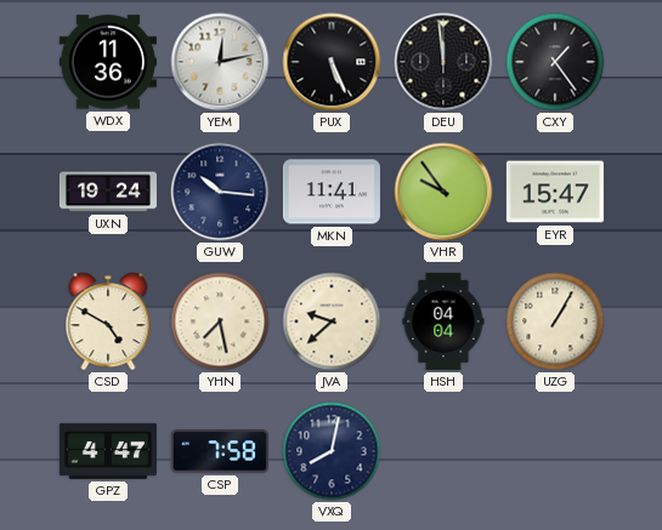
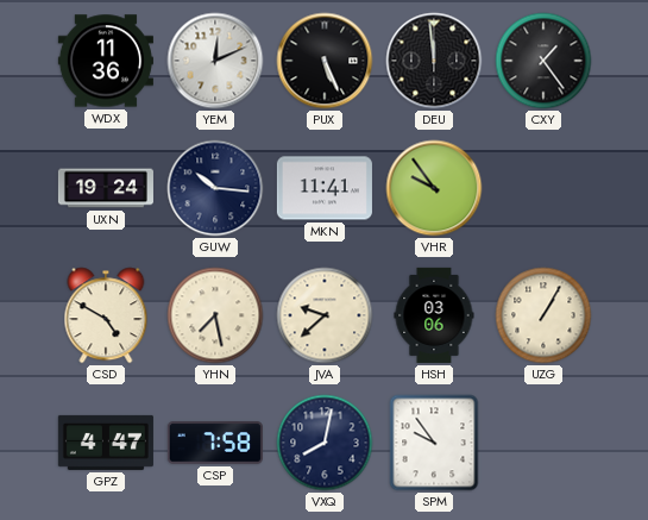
YEM: 12:13 -> 12:11
EYR: 15:47 -> none
HSH: 04:04 -> 03:06
SPM: none -> 9:54
